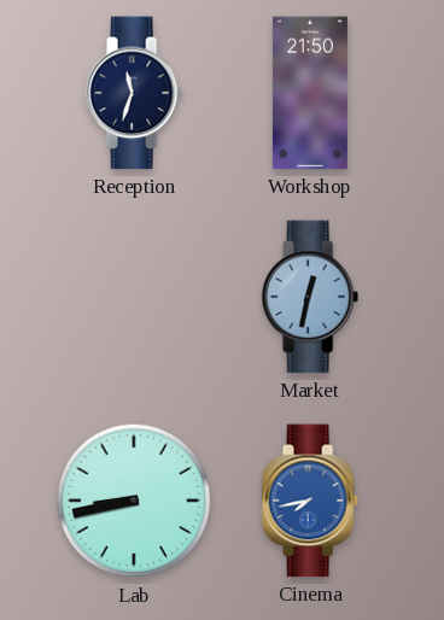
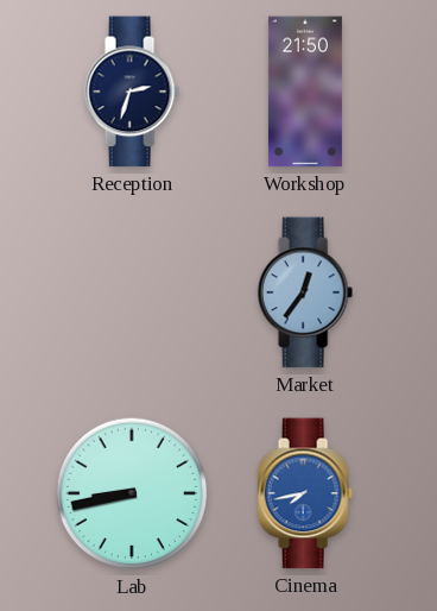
Reception: 11:33 -> 2:33
Market: 12:32 -> 12:36
